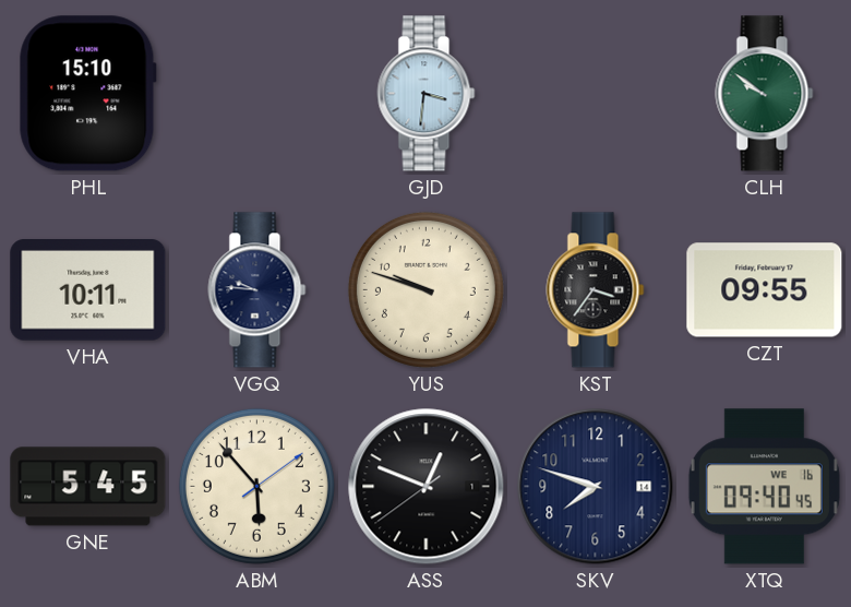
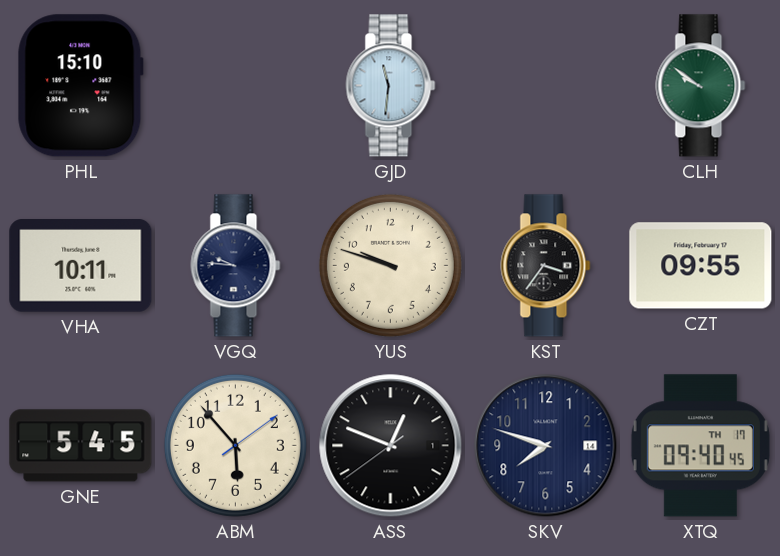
GJD: 3:31 -> 11:31
XTQ date: WE 16 -> TH 17
